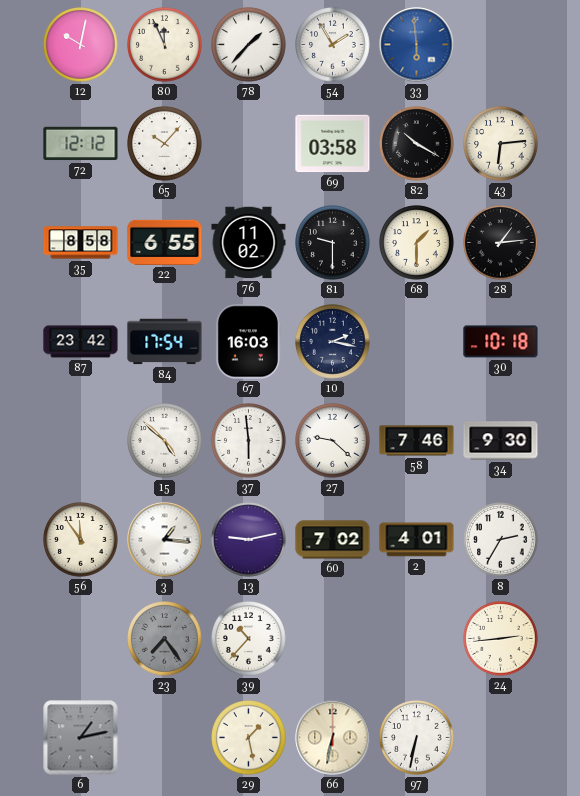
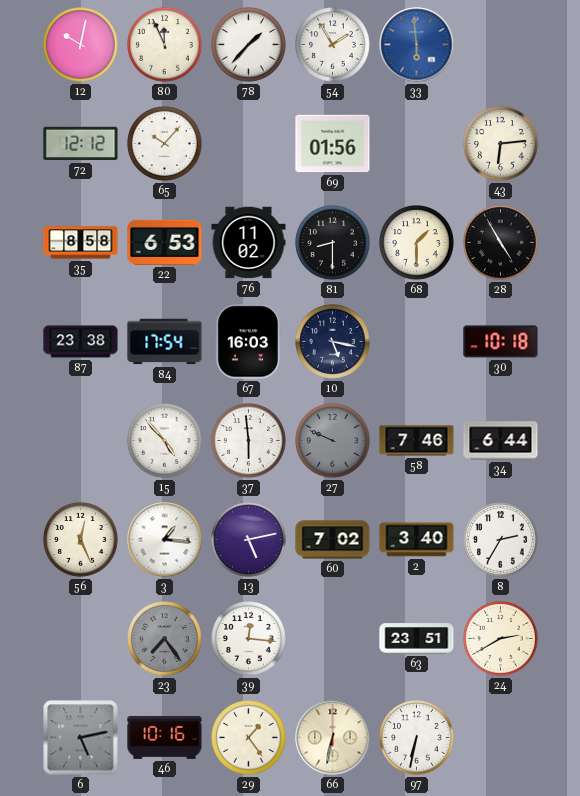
69: 03:58 -> 01:56
82: 10:20 -> none
22: 6:55 -> 6:53
81: 9:30 -> 8:30
28: 1:14 -> 4:55
87: 23:42 -> 23:38
10: 2:17 -> 5:17
15: 4:52 -> 4:53
27: 9:22 -> 9:49
27 dial: white -> grey
34: 9:30 -> 6:44
56: 11:54 -> 12:26
13: 9:13 -> 5:13
2: 4:01 -> 3:40
39: 10:37 -> 12:16
63: none -> 23:51
24: 2:44 -> 2:40
6: 1:13 -> 5:13
46: none -> 10:16
29: 1:28 -> 1:24
